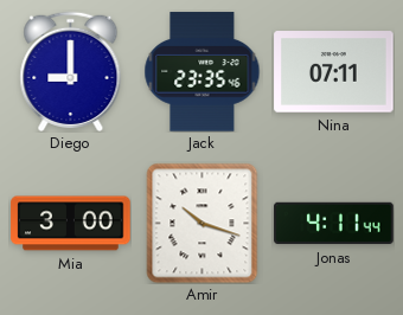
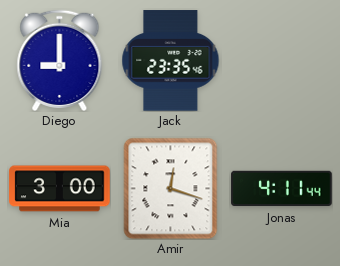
Nina: 07:11 -> none
Amir: 10:18 -> 12:18
